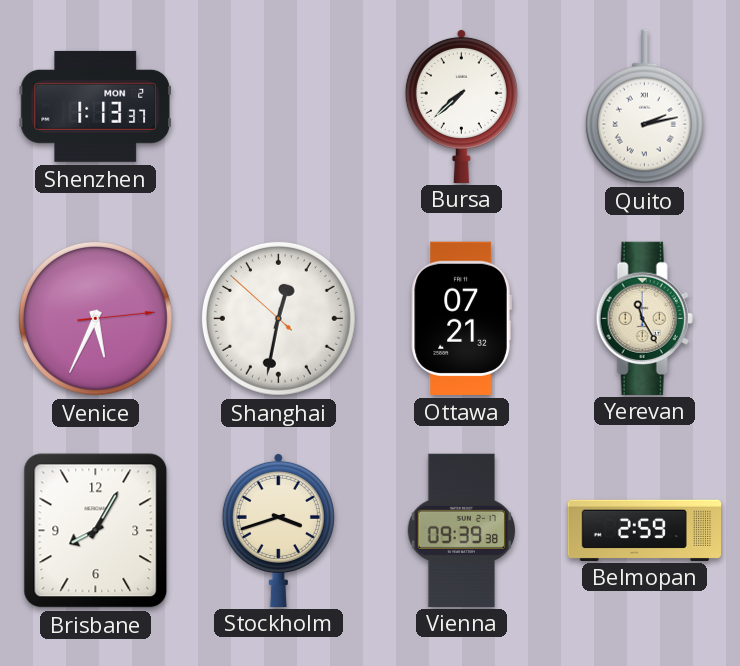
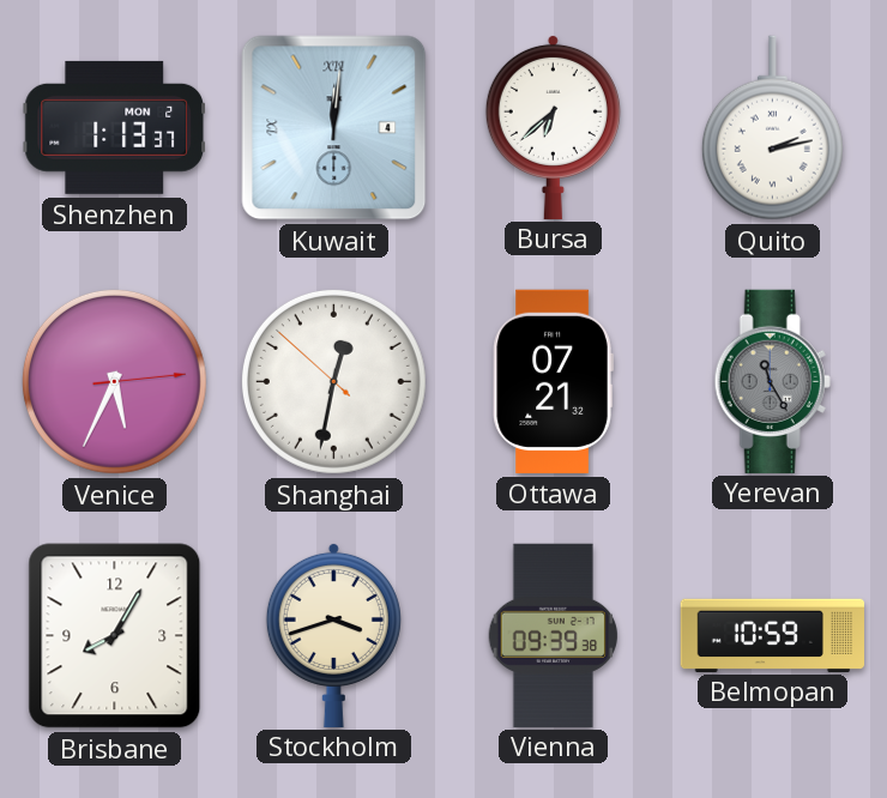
Kuwait: none -> 12:01
Bursa: 7:38 -> 6:38
Yerevan dial: cream -> grey
Belmopan: 2:59 -> 10:59
